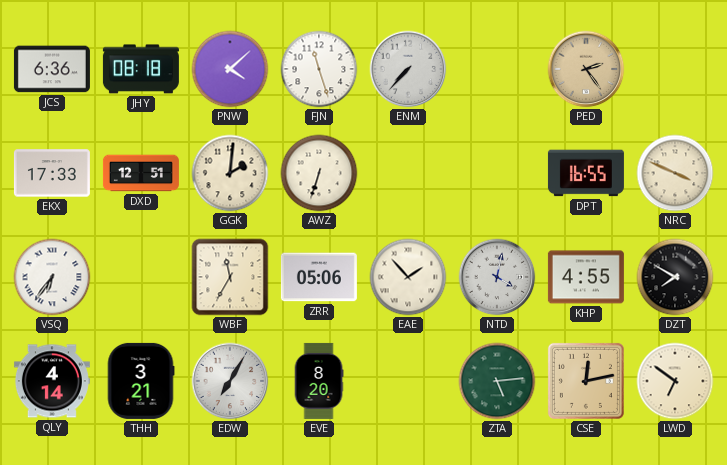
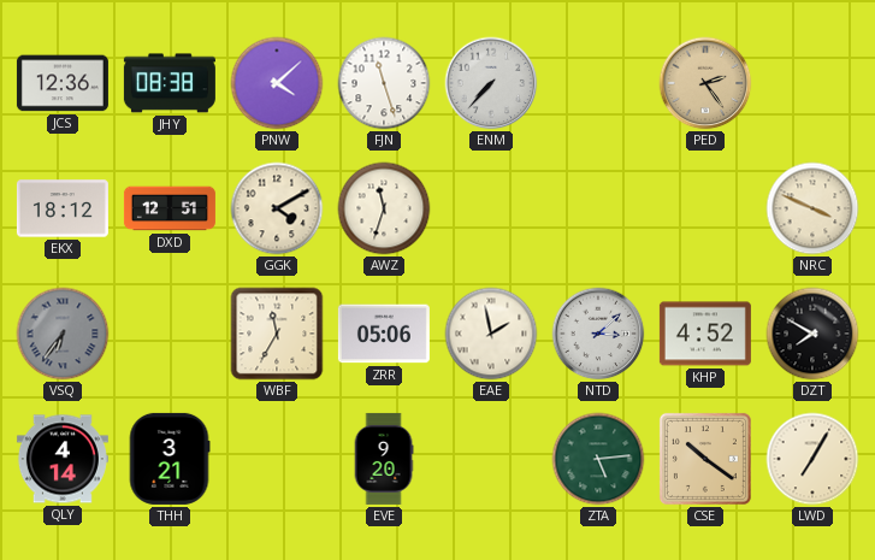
JCS: 6:36 -> 12:36
JHY: 08:18 -> 08:38
EKX: 17:33 -> 18:12
GGK: 2:01 -> 4:10
AWZ: 6:33 -> 11:33
DPT: 16:55 -> none
VSQ dial: white -> grey
EAE: 1:53 -> 1:58
NTD: 4:02 -> 3:08
KHP: 4:55 -> 4:52
EDW: 7:05 -> none
EVE: 8:20 -> 9:20
CSE: 12:13 -> 10:21
LWD: 6:51 -> 7:05
